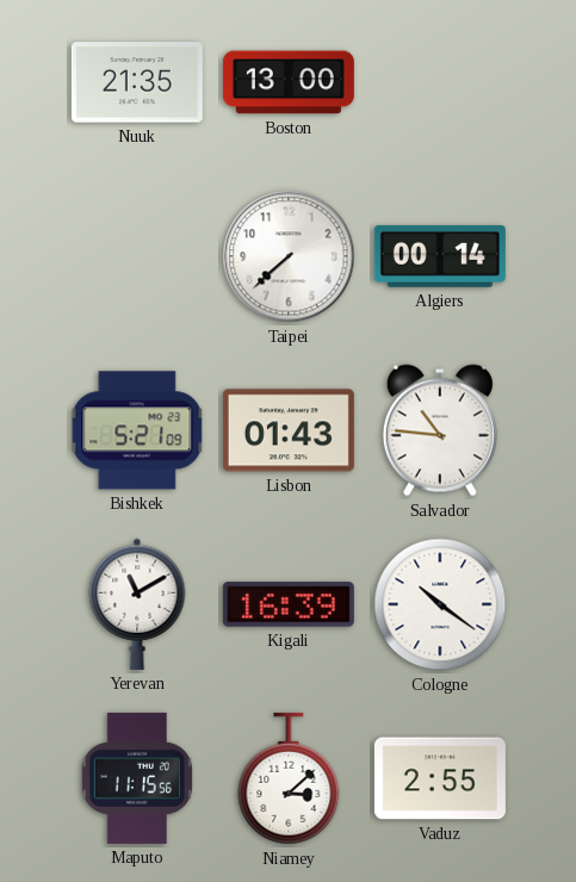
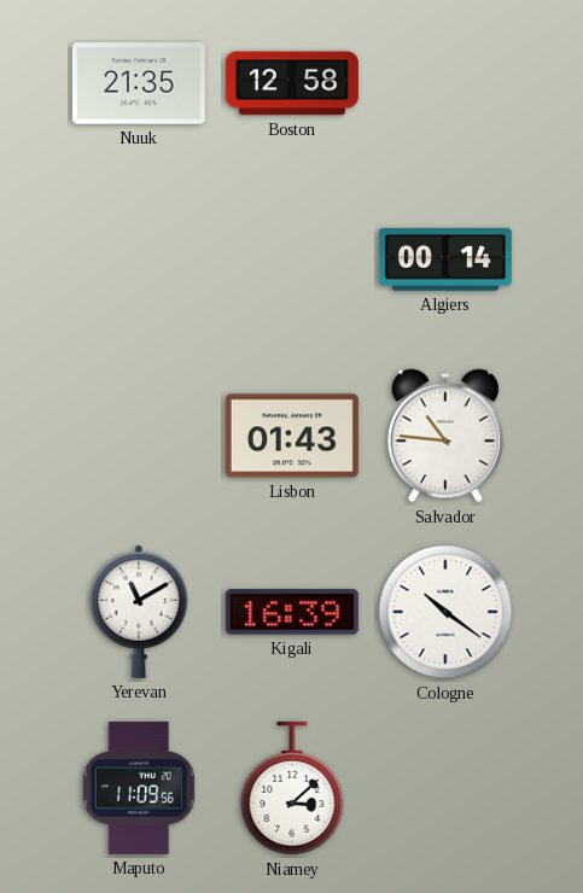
Boston: 13:00 -> 12:58
Taipei: 7:38 -> none
Bishkek: 5:21 -> none
Maputo: 11:15 -> 11:09
Vaduz: 2:55 -> none
